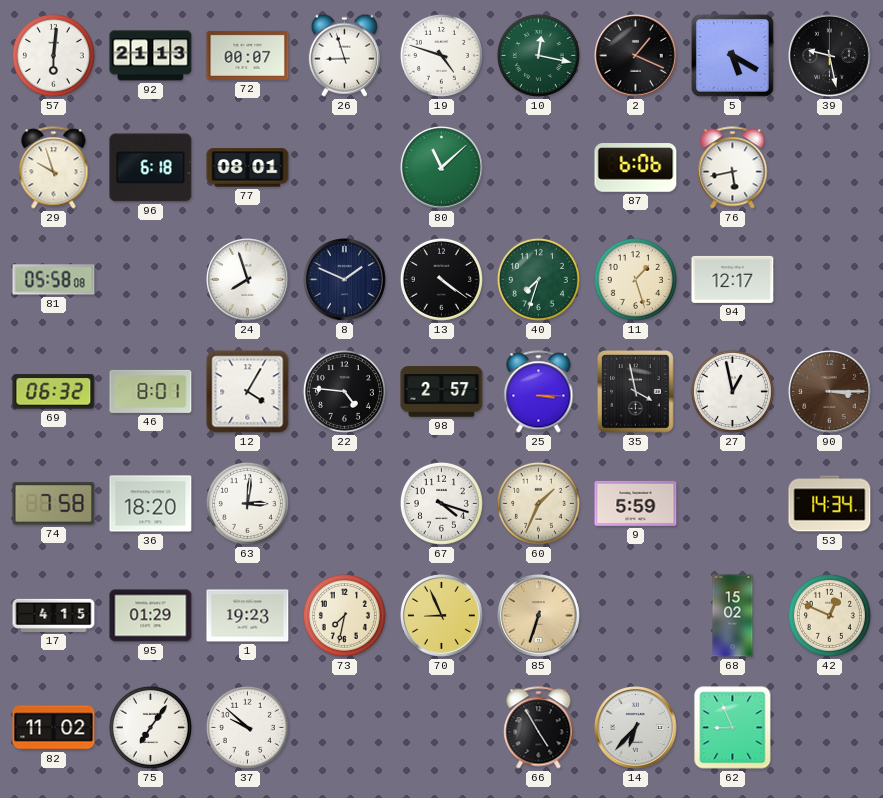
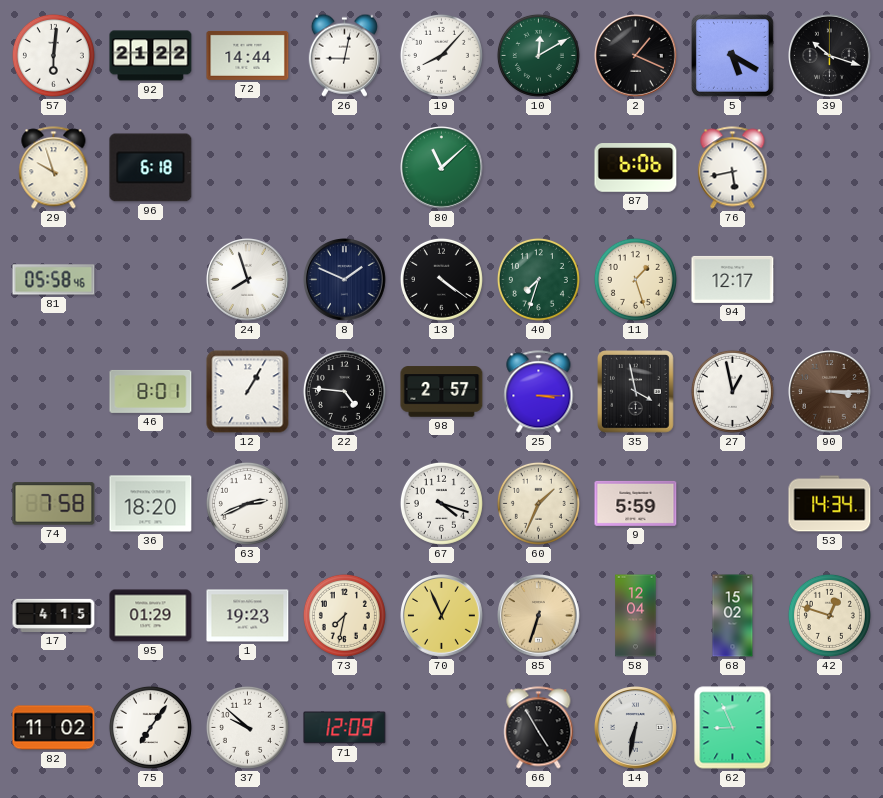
92: 21:13 -> 21:22
72: 00:07 -> 14:44
26: 8:57 -> 9:02
19: 4:48 -> 8:07
10: 12:17 -> 12:10
39: 9:28 -> 10:18
77: 08:01 -> none
81: 05:58:08 -> 05:58:46
69: 06:32 -> none
12: 4:05 -> 1:05
63: 3:01 -> 2:41
70: 8:56 -> 12:56
58: none -> 12:04
42: 12:49 -> 12:48
71: none -> 12:09
14: 6:37 -> 6:32
